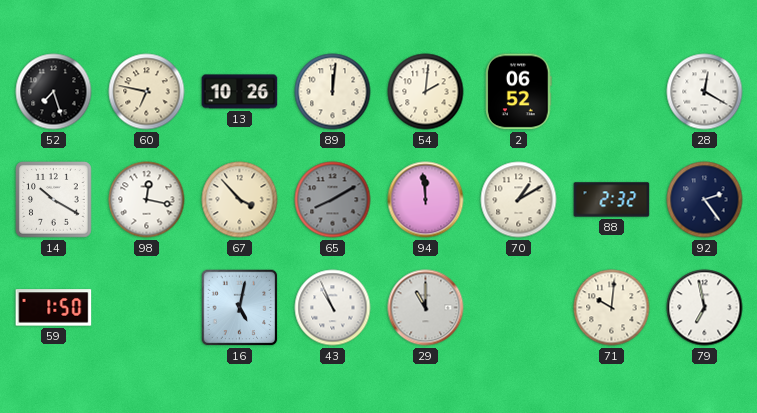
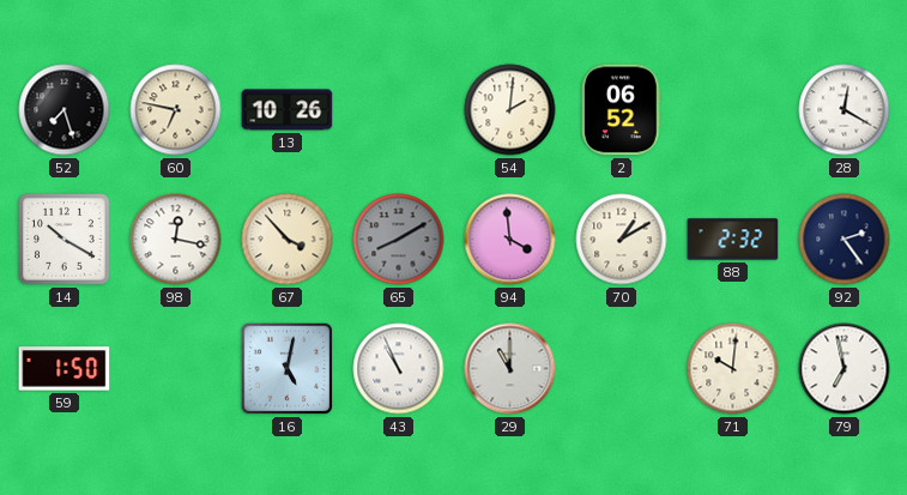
89: 12:01 -> none
94: 11:59 -> 3:59
